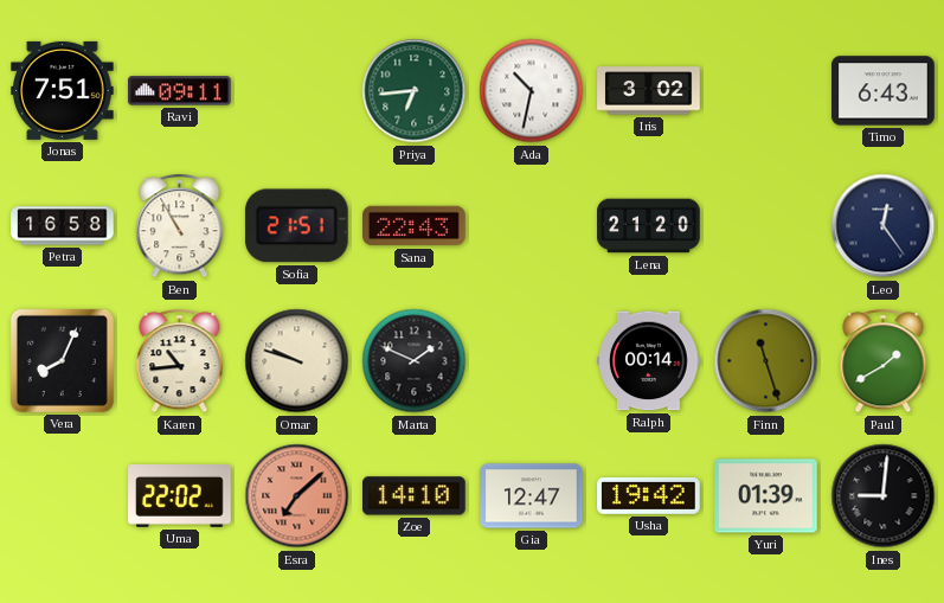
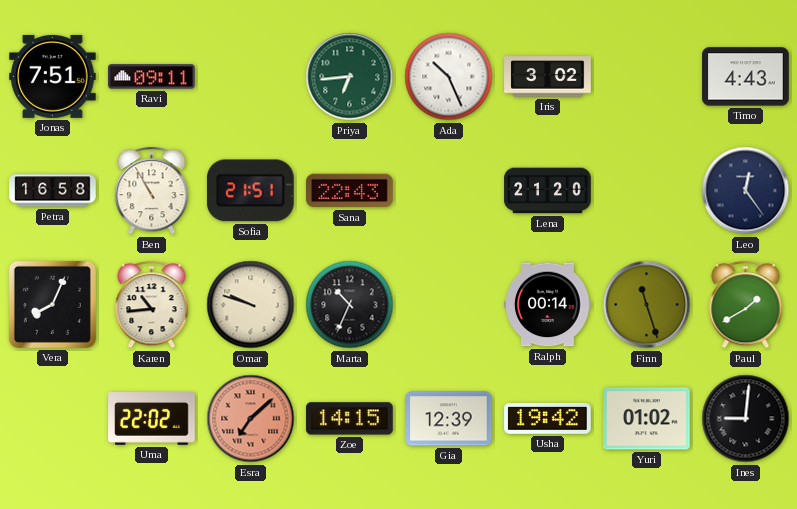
Ada: 10:32 -> 10:26
Timo: 6:43 -> 4:43
Marta: 1:49 -> 10:34
Zoe: 14:10 -> 14:15
Gia: 12:47 -> 12:39
Yuri: 01:39 -> 01:02
